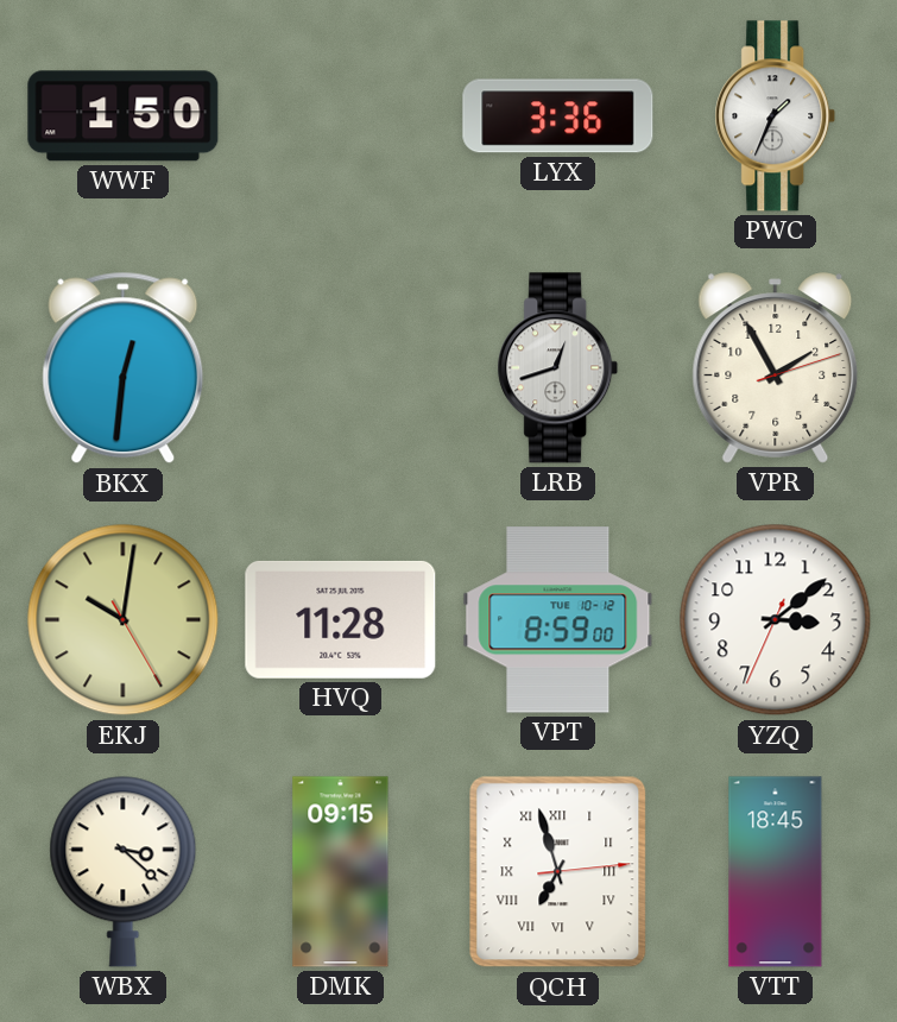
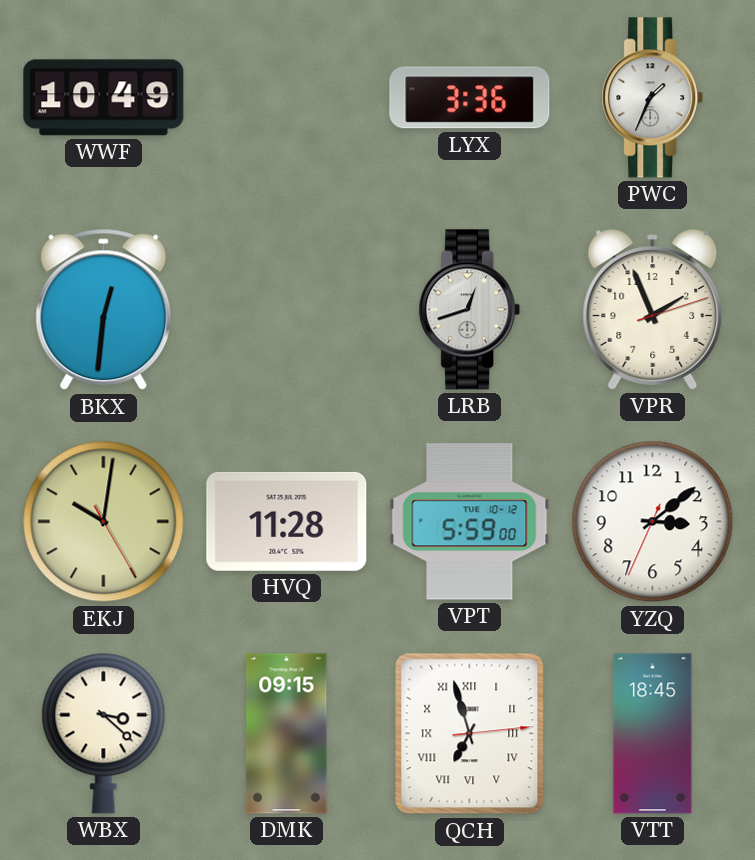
WWF: 1:50 -> 10:49
VPR: 1:55 -> 1:56
VPT: 8:59 -> 5:59
